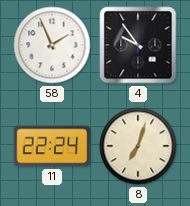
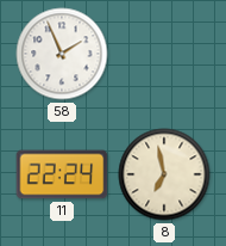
4: 9:54 -> none
8: 7:03 -> 6:58
